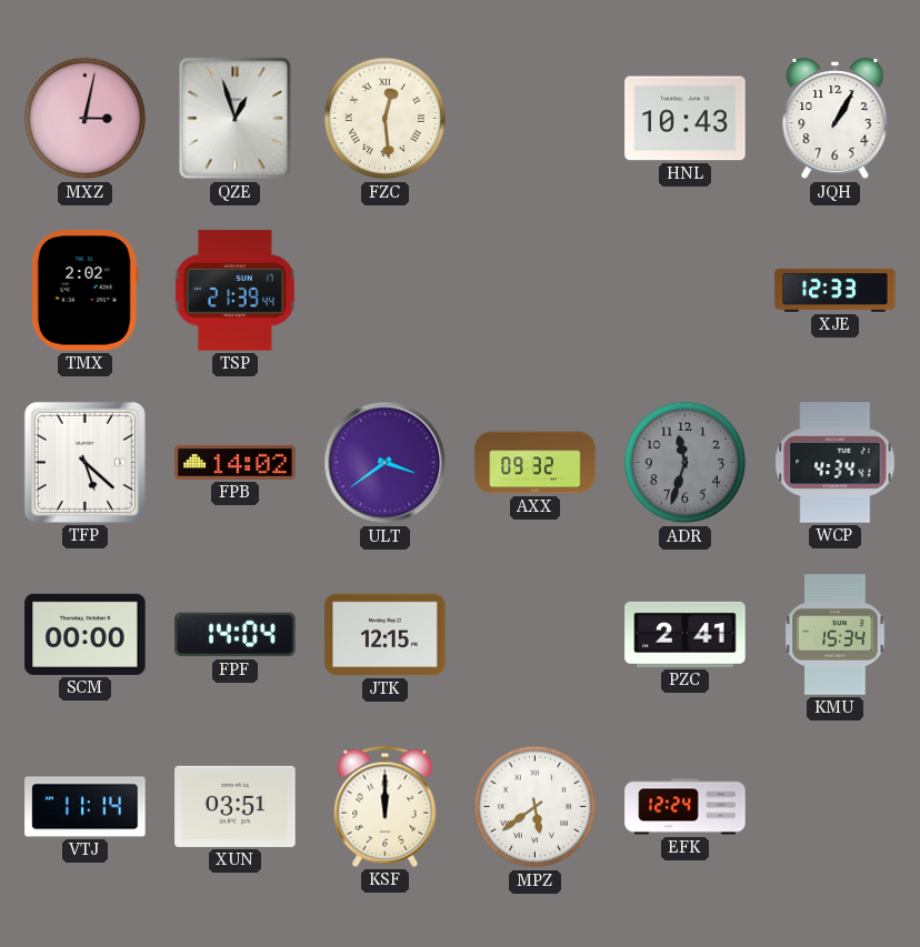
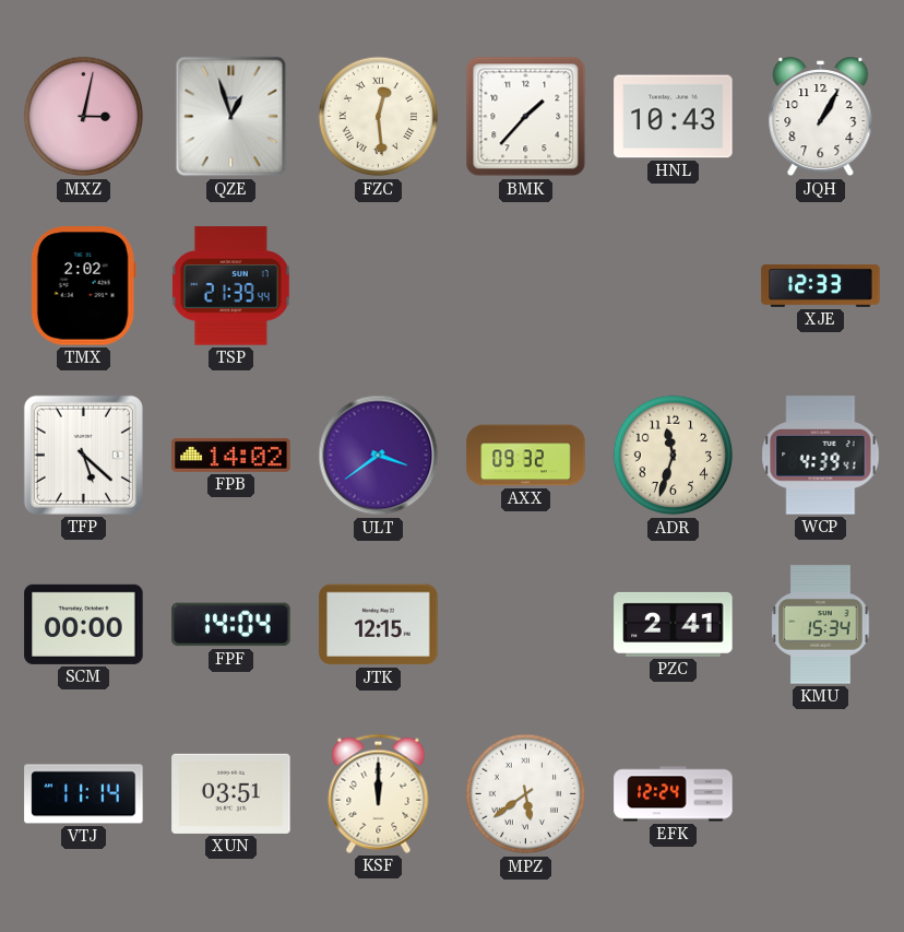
BMK: none -> 1:37
ADR dial: grey -> cream
WCP: 4:34 -> 4:39
